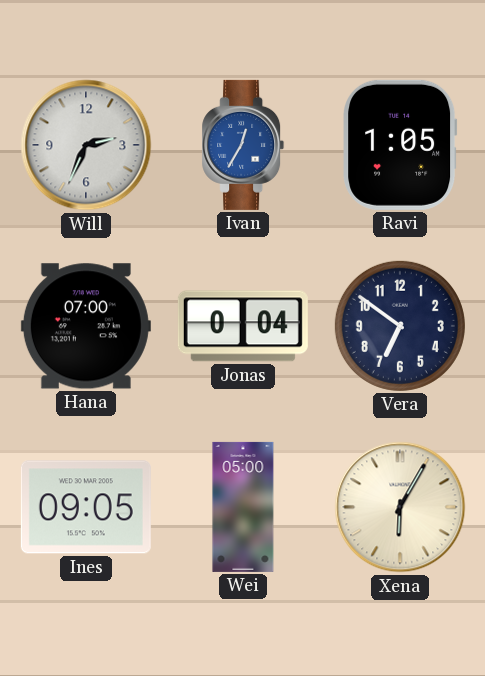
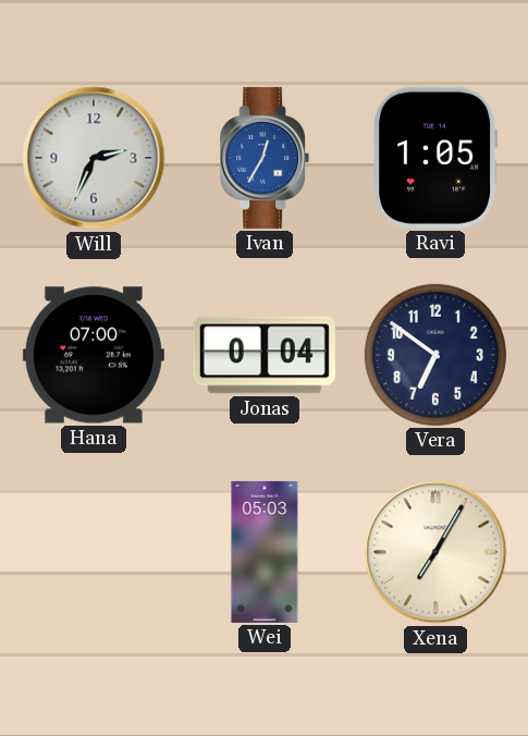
Ines: 09:05 -> none
Wei: 05:00 -> 05:03
Xena: 6:05 -> 7:05
